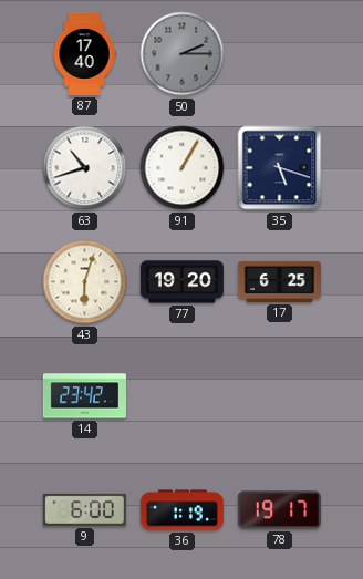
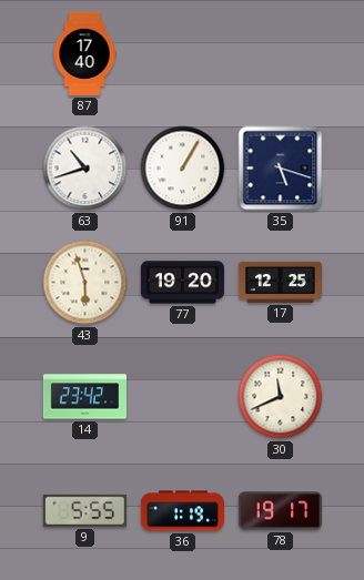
50: 2:15 -> none
43: 6:03 -> 5:57
17: 6:25 -> 12:25
30: none -> 11:41
9: 6:00 -> 5:55
